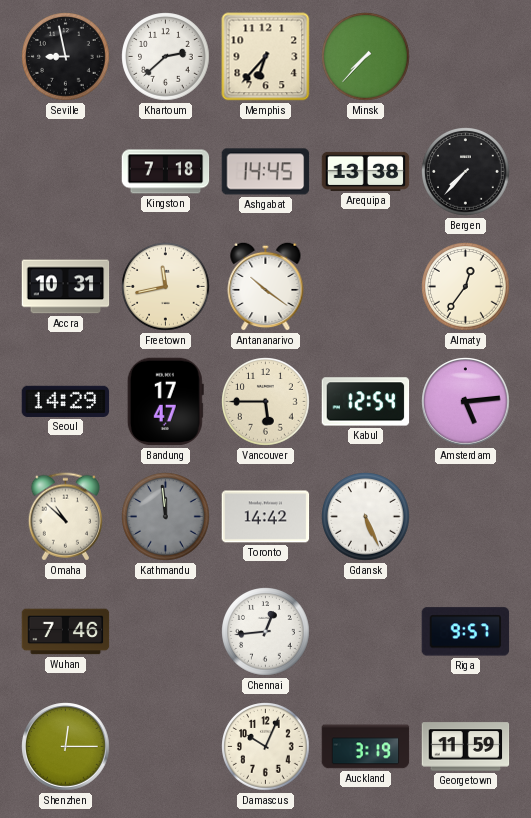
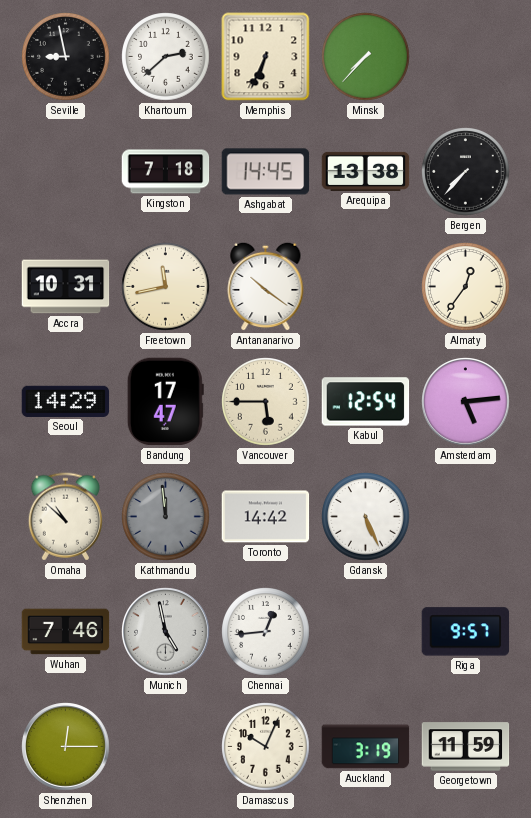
Memphis: 6:37 -> 6:34
Munich: none -> 4:58
